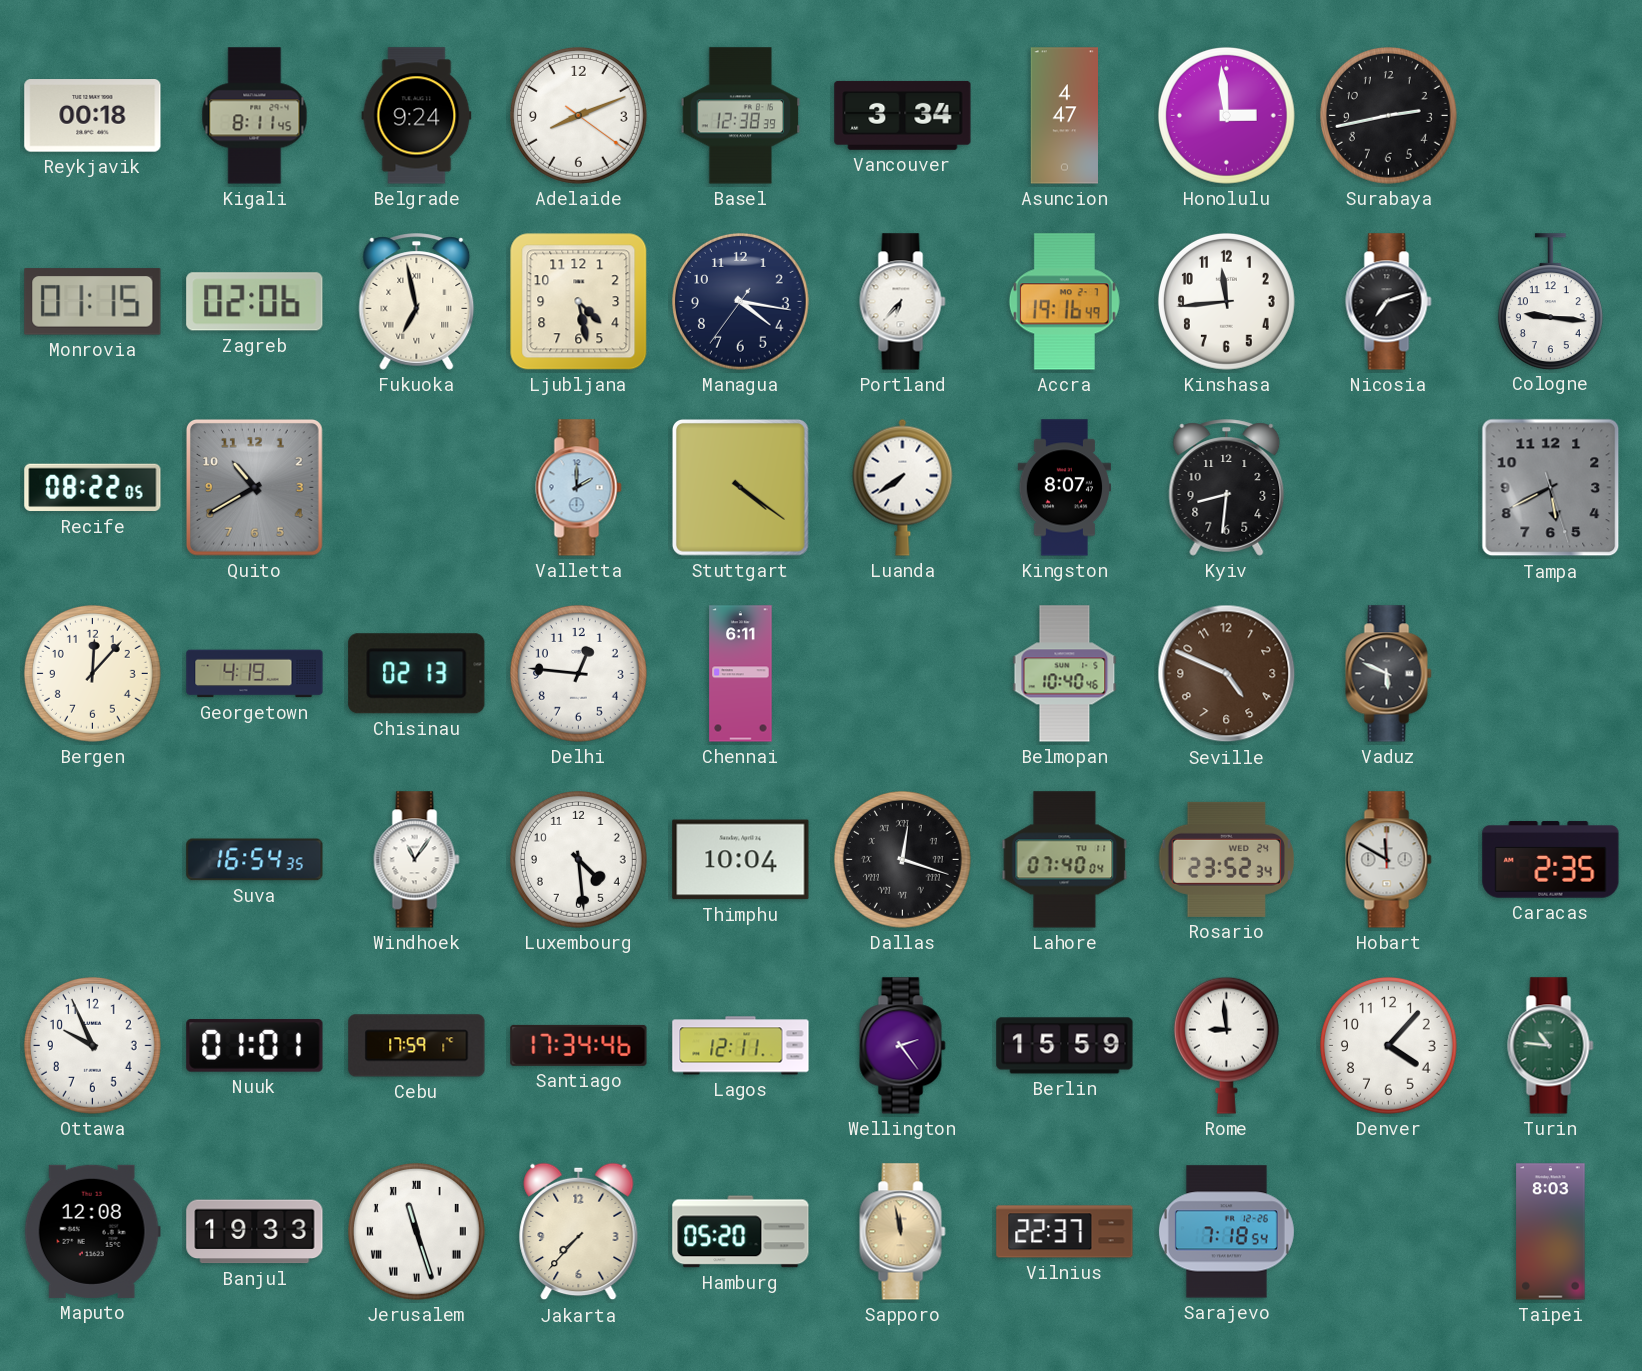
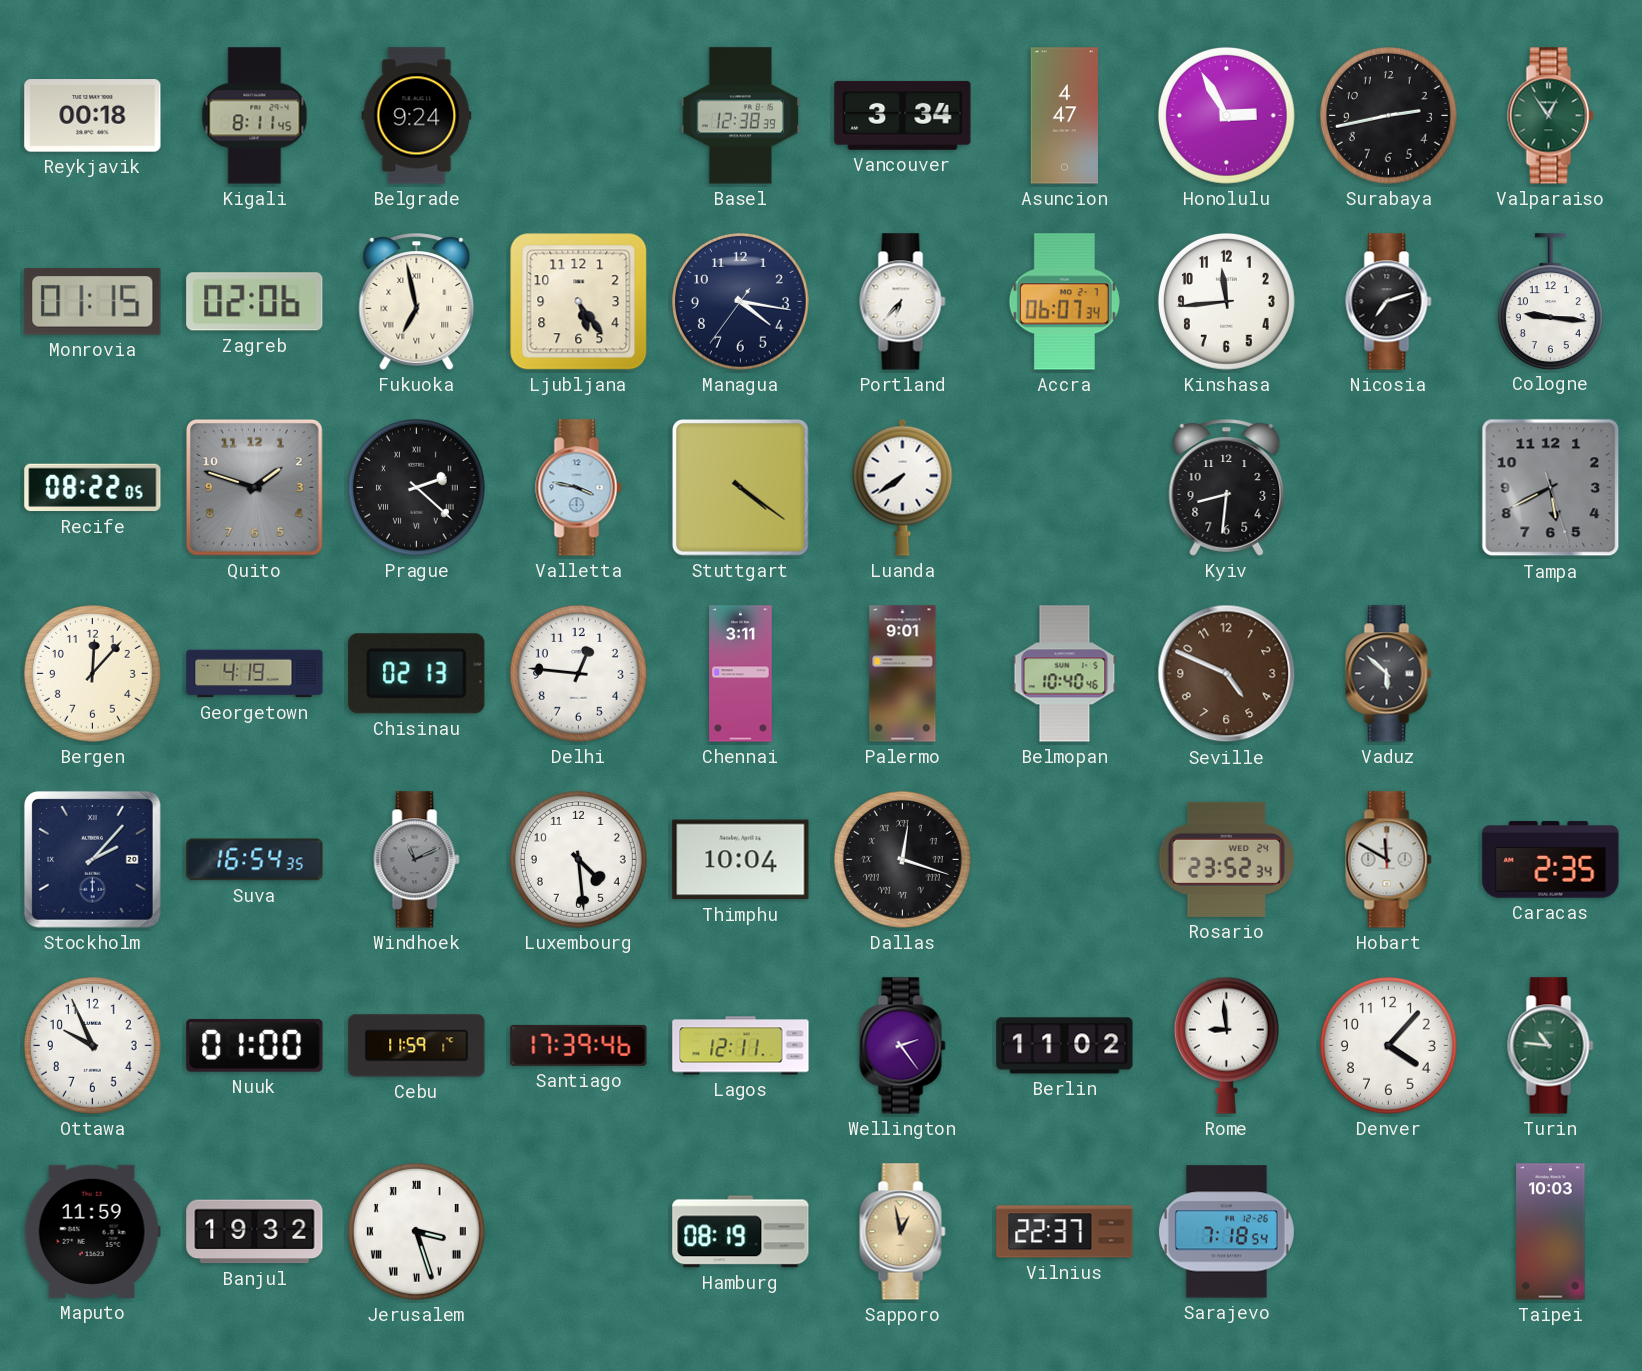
Adelaide: 8:11 -> none
Honolulu: 2:59 -> 2:55
Valparaiso: none -> 12:54
Ljubljana: 4:28 -> 5:24
Accra: 19:16 -> 06:07
Quito: 10:40 -> 1:48
Prague: none -> 2:22
Valletta: 2:00 -> 3:47
Kingston: 8:07 -> none
Chennai: 6:11 -> 3:11
Palermo: none -> 9:01
Vaduz: 5:49 -> 5:52
Stockholm: none -> 2:07
Windhoek: 11:06 -> 11:11
Windhoek dial: white -> grey
Lahore: 07:40 -> none
Nuuk: 01:01 -> 01:00
Cebu: 17:59 -> 11:59
Santiago: 17:34 -> 17:39
Berlin: 15:59 -> 11:02
Maputo: 12:08 -> 11:59
Banjul: 19:33 -> 19:32
Jerusalem: 11:27 -> 3:27
Jakarta: 7:37 -> none
Hamburg: 05:20 -> 08:19
Sapporo: 11:58 -> 12:58
Taipei: 8:03 -> 10:03
